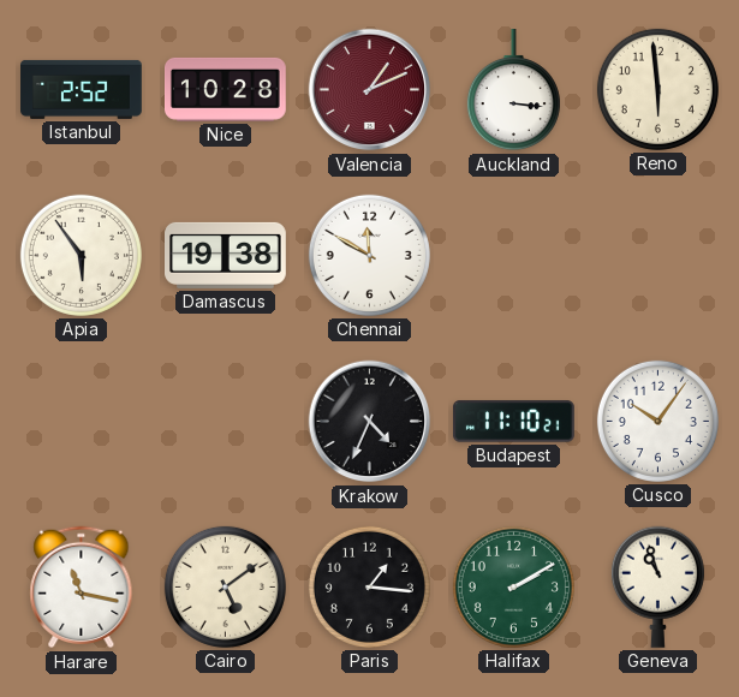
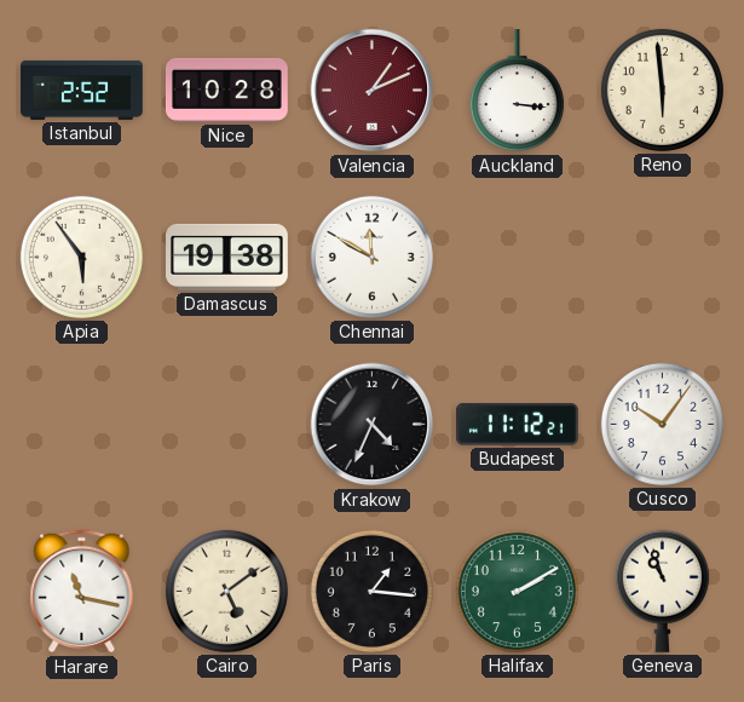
Budapest: 11:10 -> 11:12
